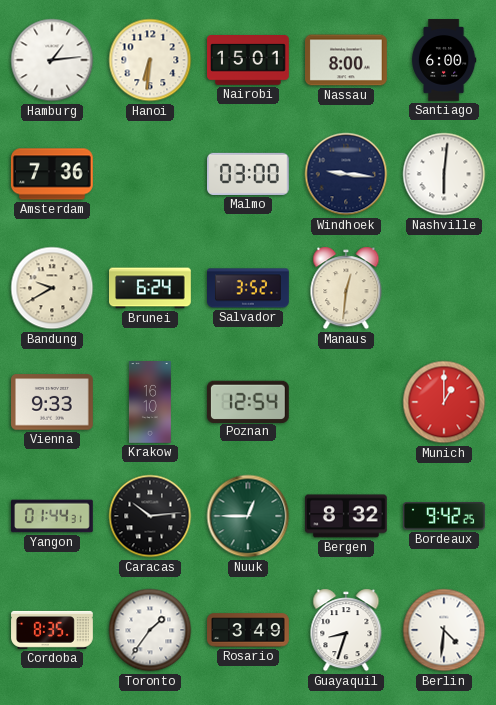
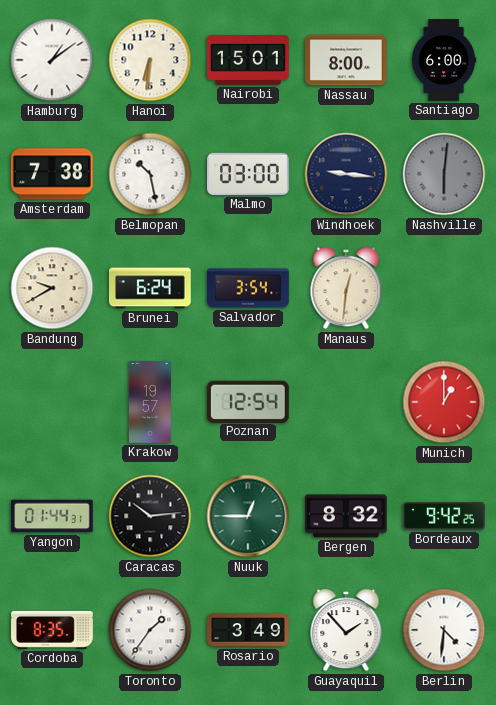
Hamburg: 1:14 -> 1:09
Amsterdam: 7:36 -> 7:38
Belmopan: none -> 10:28
Nashville dial: white -> grey
Salvador: 3:52 -> 3:54
Vienna: 9:33 -> none
Krakow: 16:10 -> 19:57
Guayaquil: 8:33 -> 1:53
